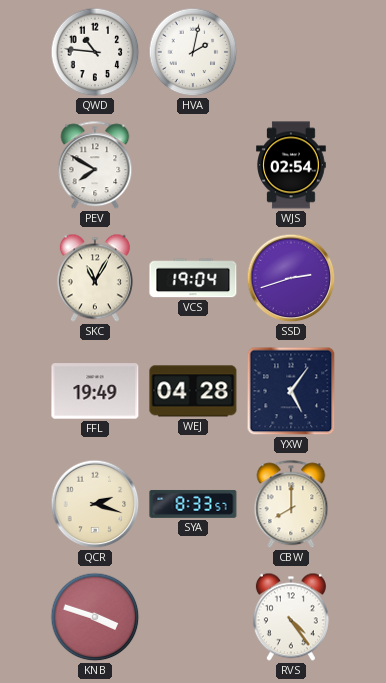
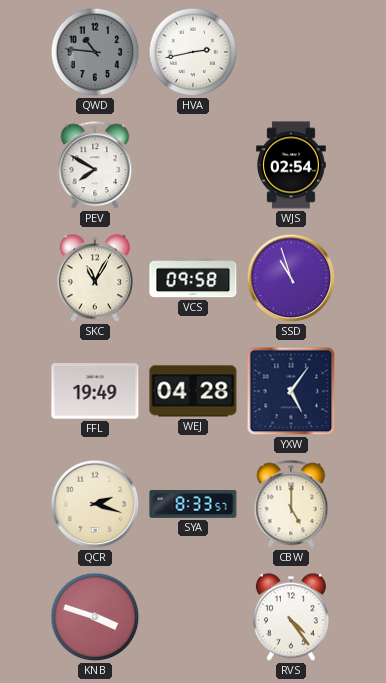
QWD dial: white -> grey
HVA: 2:02 -> 2:43
VCS: 19:04 -> 09:58
SSD: 2:42 -> 10:57
CBW: 8:00 -> 5:00
